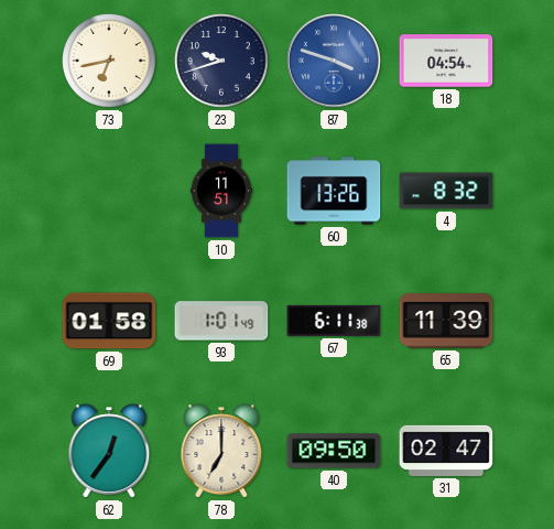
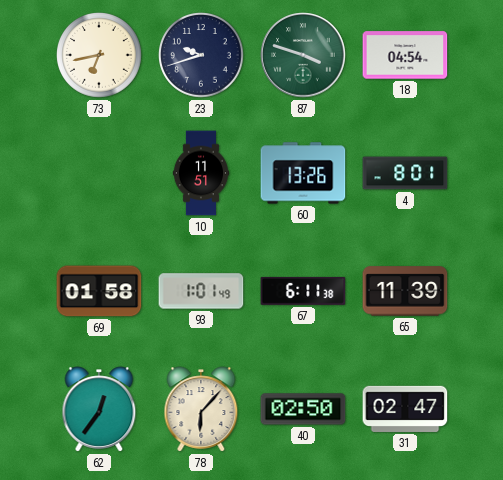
87 dial: blue -> green
4: 8:32 -> 8:01
78: 7:00 -> 6:07
40: 09:50 -> 02:50
